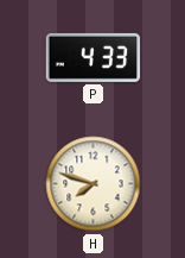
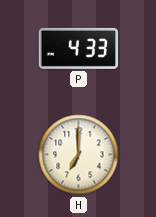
H: 7:48 -> 7:00
